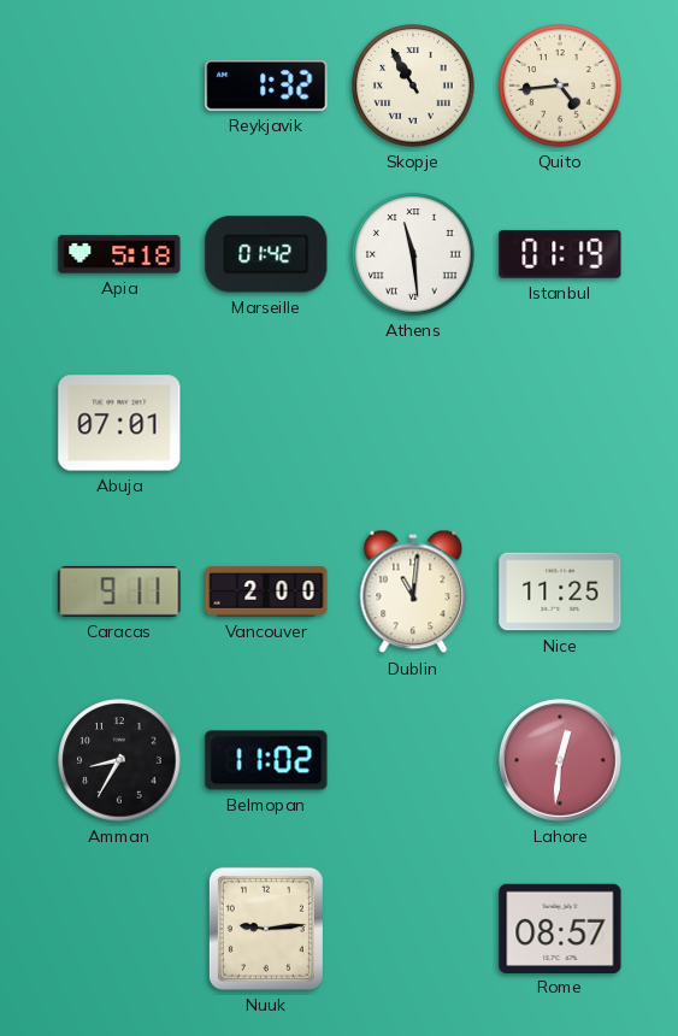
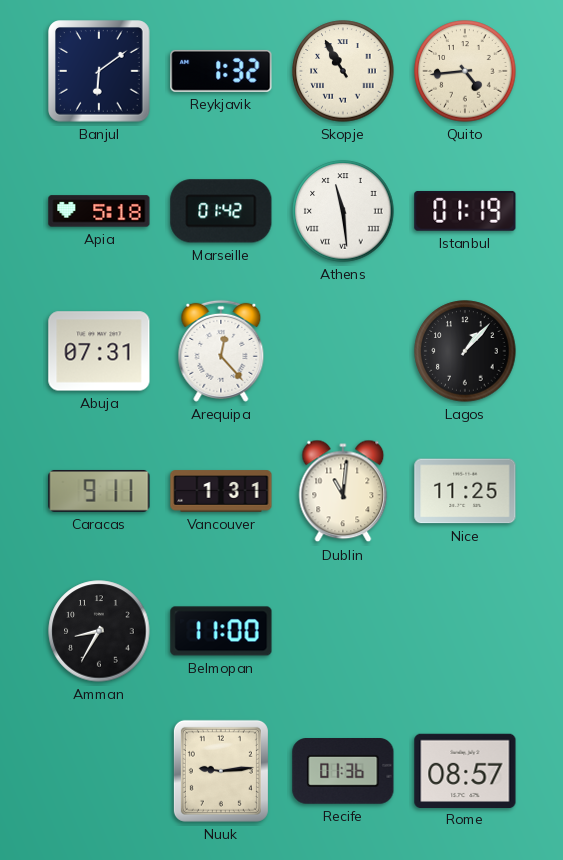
Banjul: none -> 6:09
Abuja: 07:01 -> 07:31
Arequipa: none -> 12:23
Lagos: none -> 1:07
Vancouver: 2:00 -> 1:31
Belmopan: 11:02 -> 11:00
Lahore: 12:31 -> none
Recife: none -> 01:36
